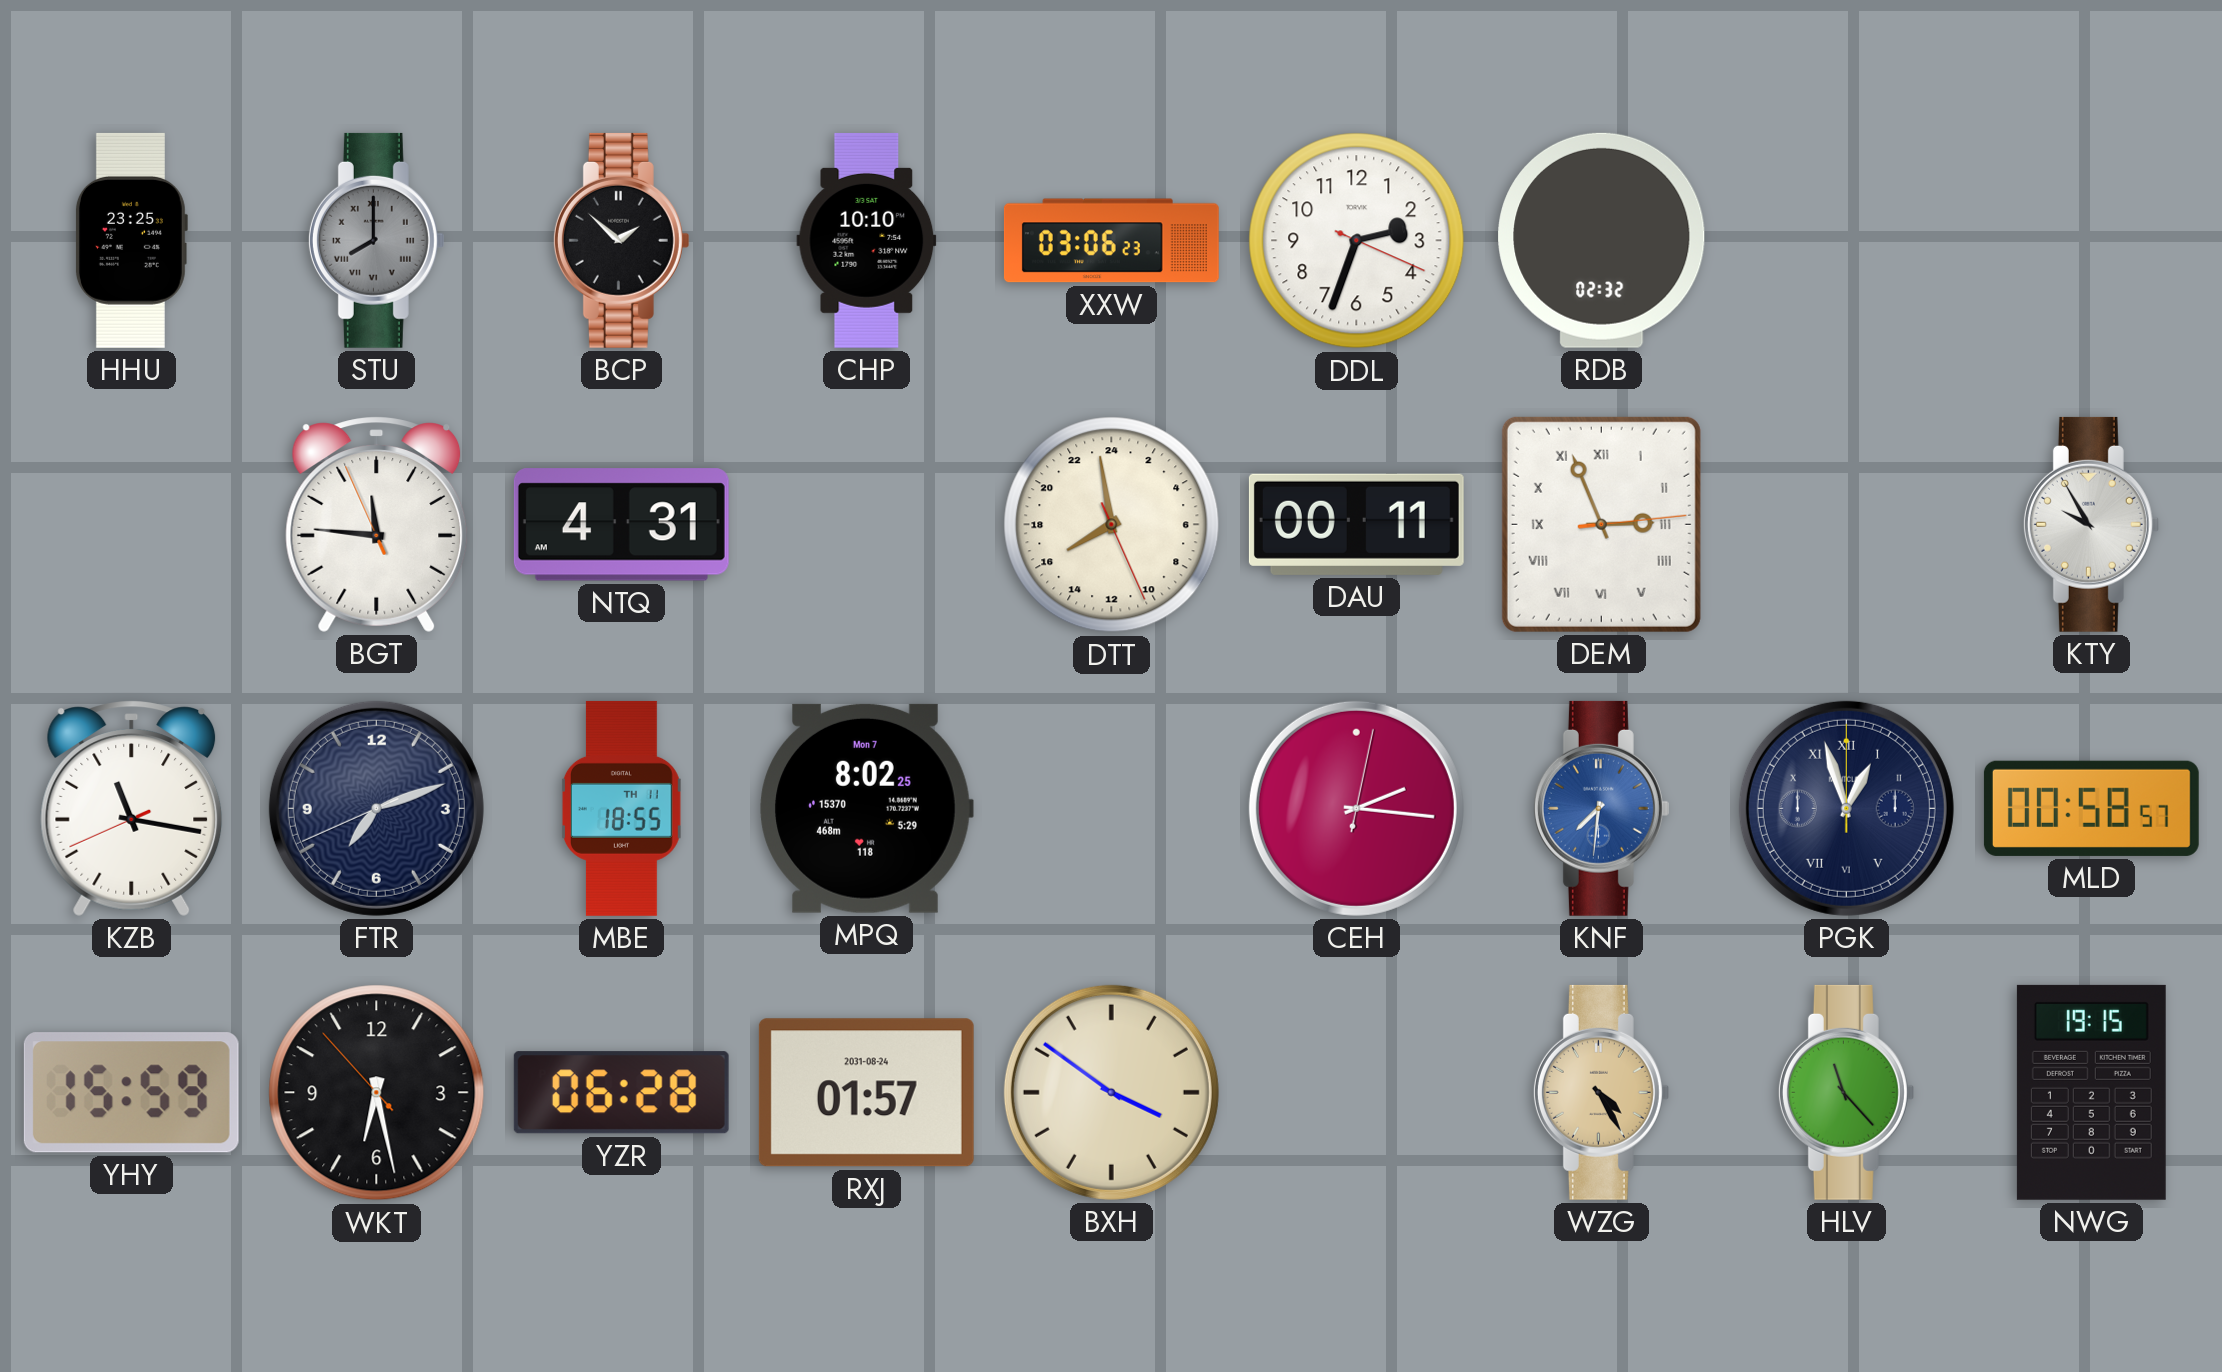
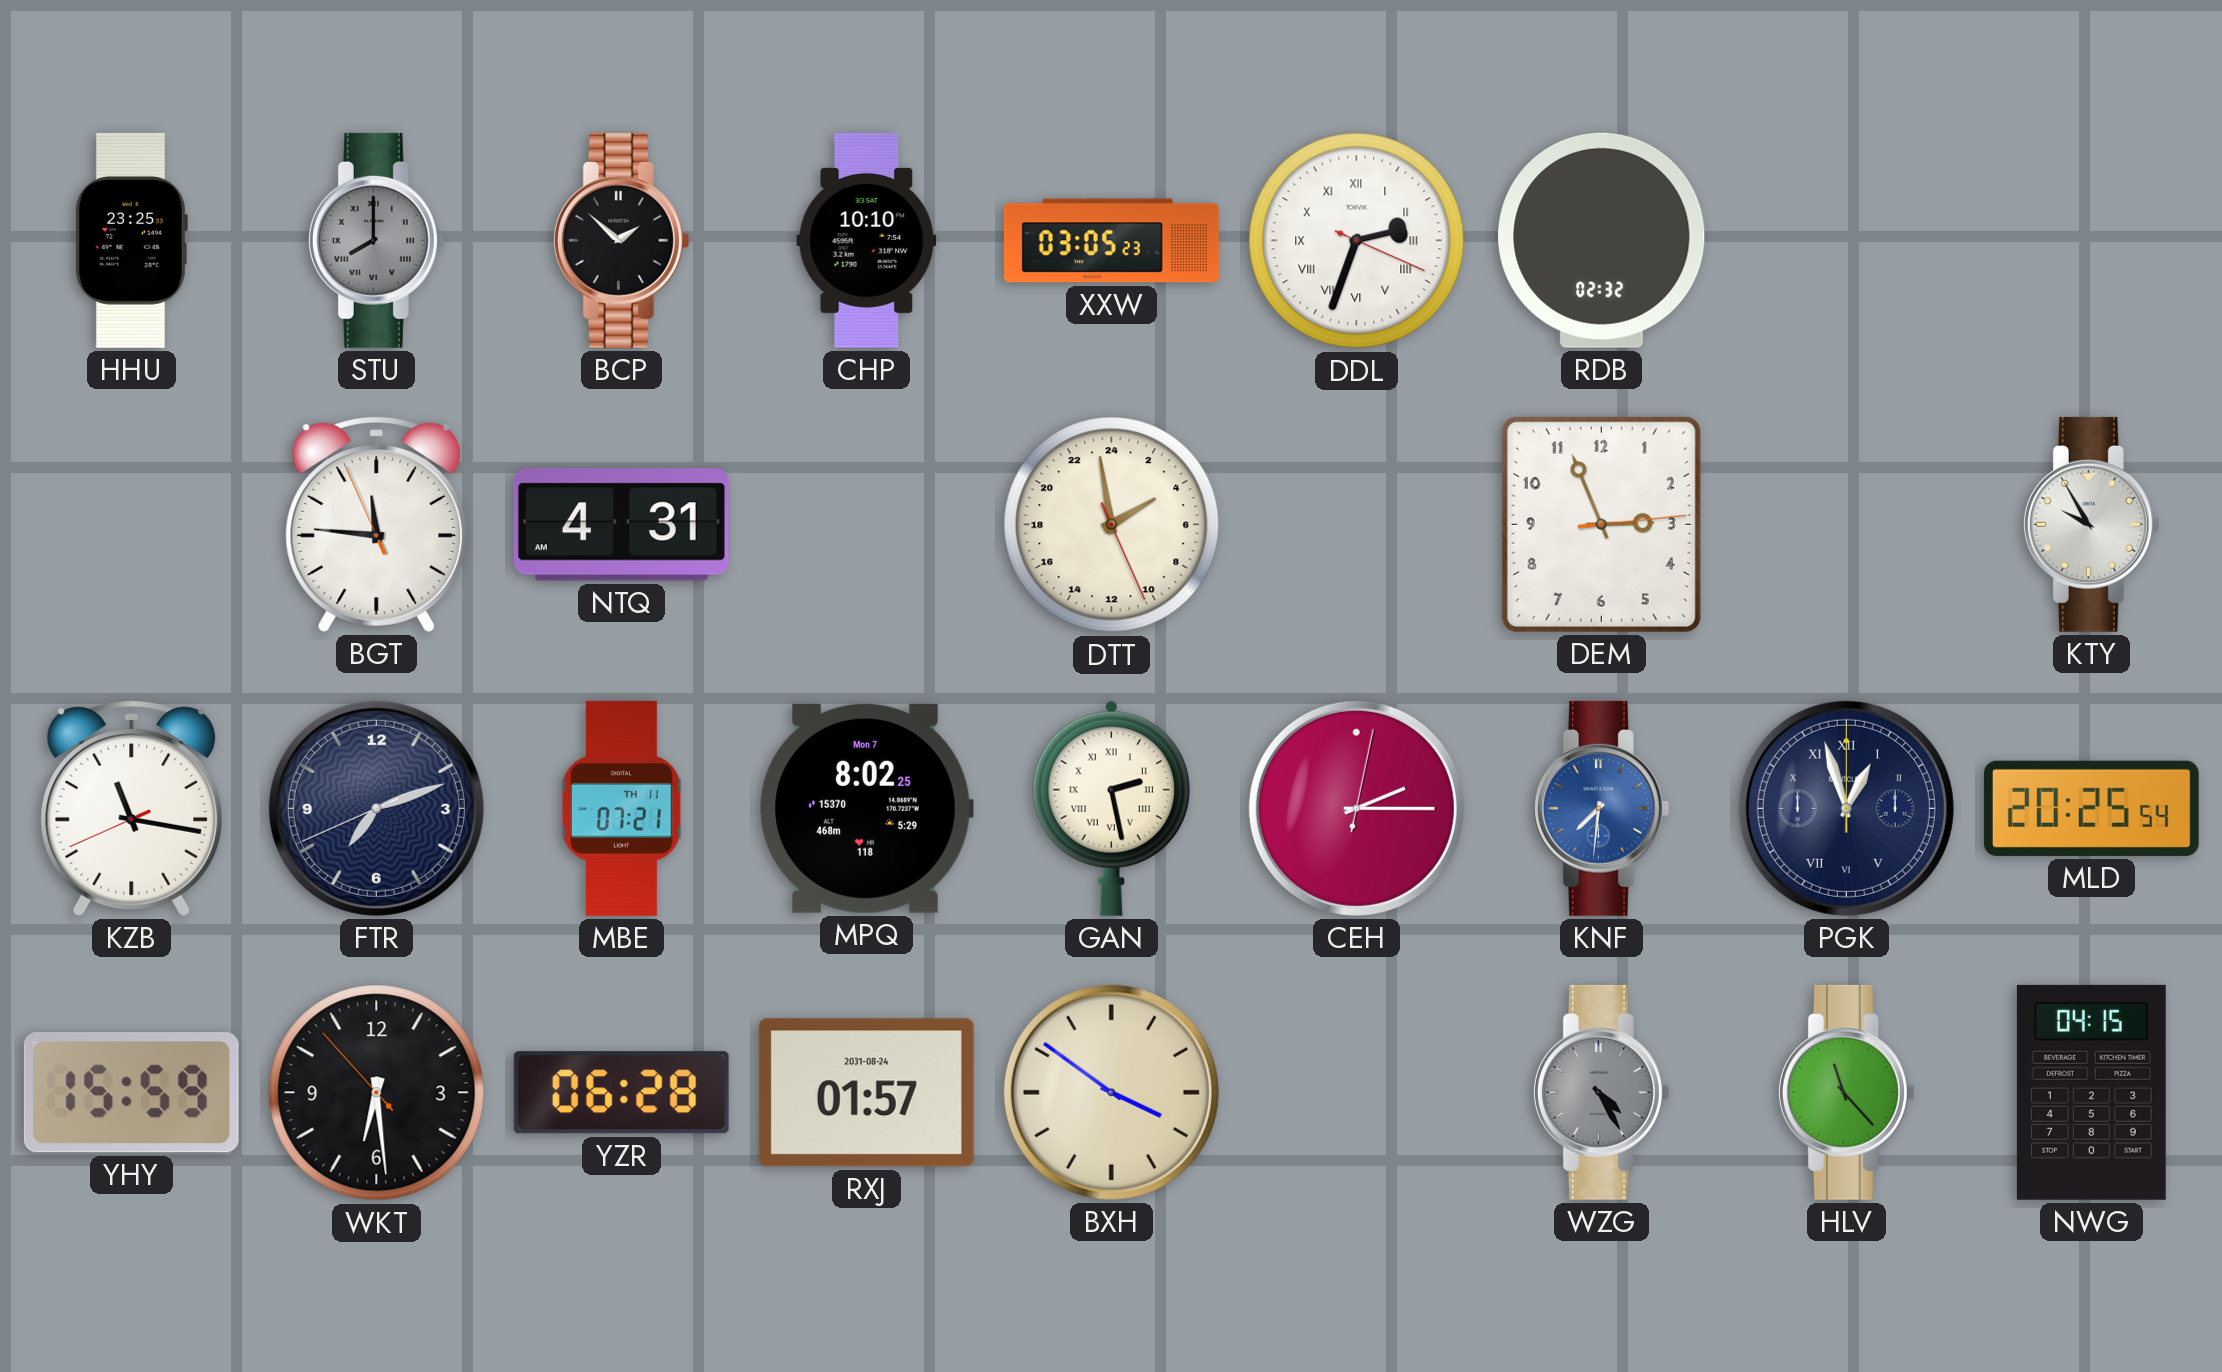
XXW: 03:06 -> 03:05
DDL numerals: Arabic -> Roman
DTT: 15:58 -> 3:58
DAU: 00:11 -> none
DEM numerals: Roman -> Arabic
MBE: 18:55 -> 07:21
GAN: none -> 2:28
CEH: 2:16 -> 2:15
MLD: 00:58 -> 20:25
WKT: 6:27 -> 6:28
WZG dial: champagne -> grey
NWG: 19:15 -> 04:15
